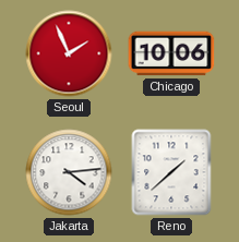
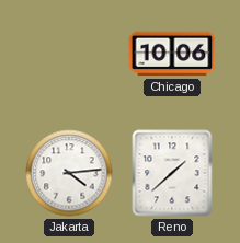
Seoul: 1:56 -> none
